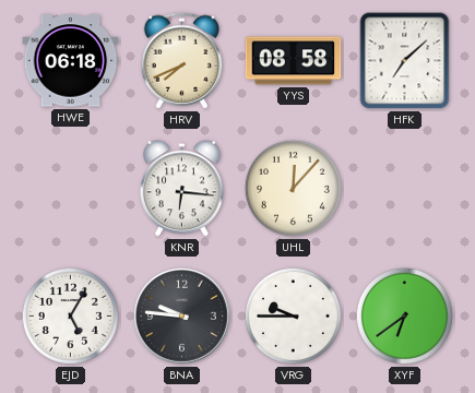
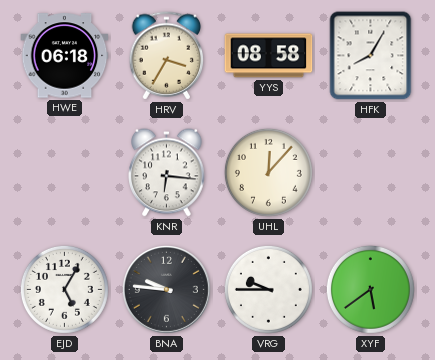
HRV: 7:41 -> 3:35
HFK: 7:08 -> 8:05
XYF: 6:39 -> 5:39
